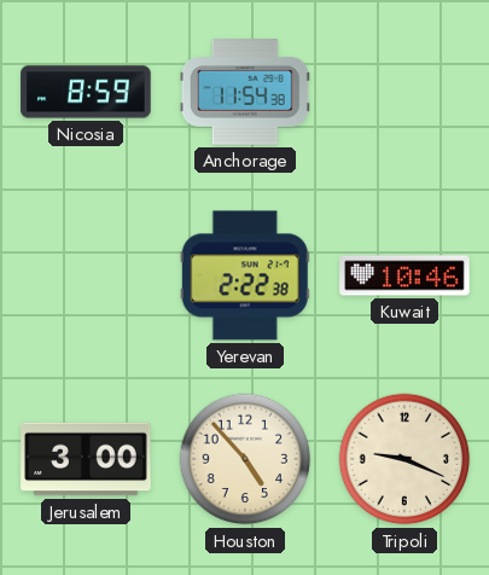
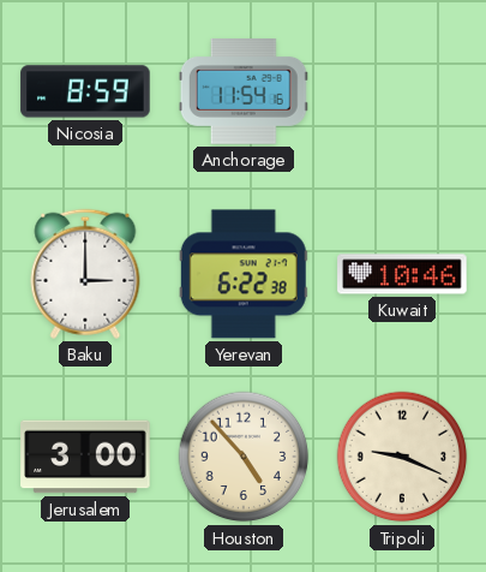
Anchorage: 11:54:38 -> 11:54:16
Baku: none -> 3:00
Yerevan: 2:22 -> 6:22
